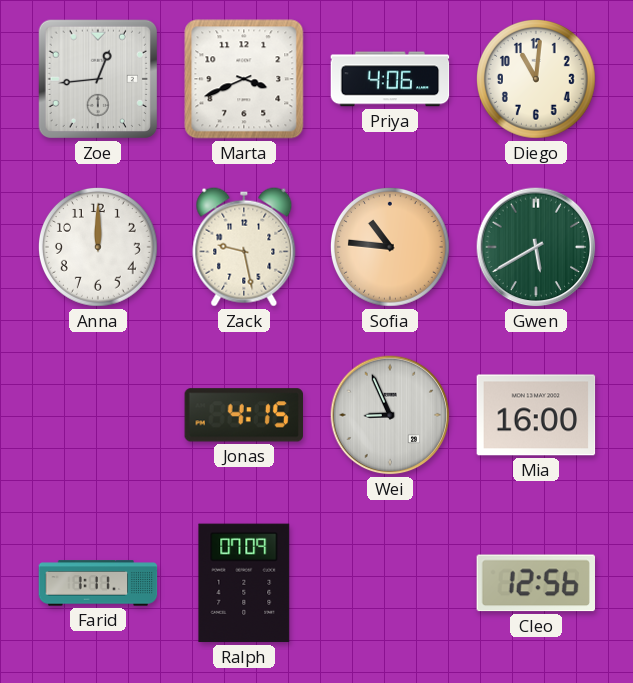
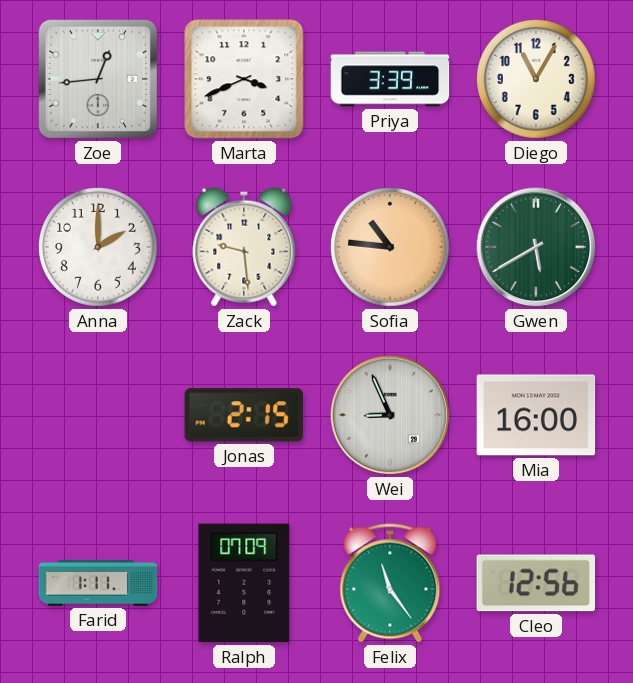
Priya: 4:06 -> 3:39
Diego: 11:01 -> 11:05
Anna: 12:00 -> 2:00
Zack: 9:28 -> 9:29
Jonas: 4:15 -> 2:15
Felix: none -> 11:24
